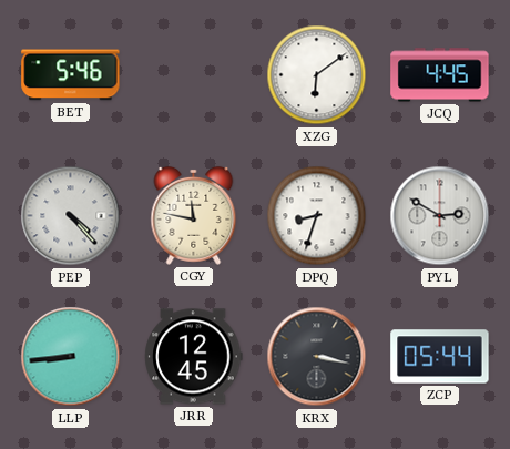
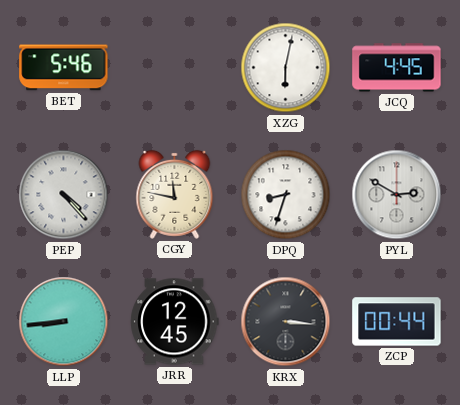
XZG: 6:09 -> 6:02
KRX: 3:17 -> 3:16
ZCP: 05:44 -> 00:44
